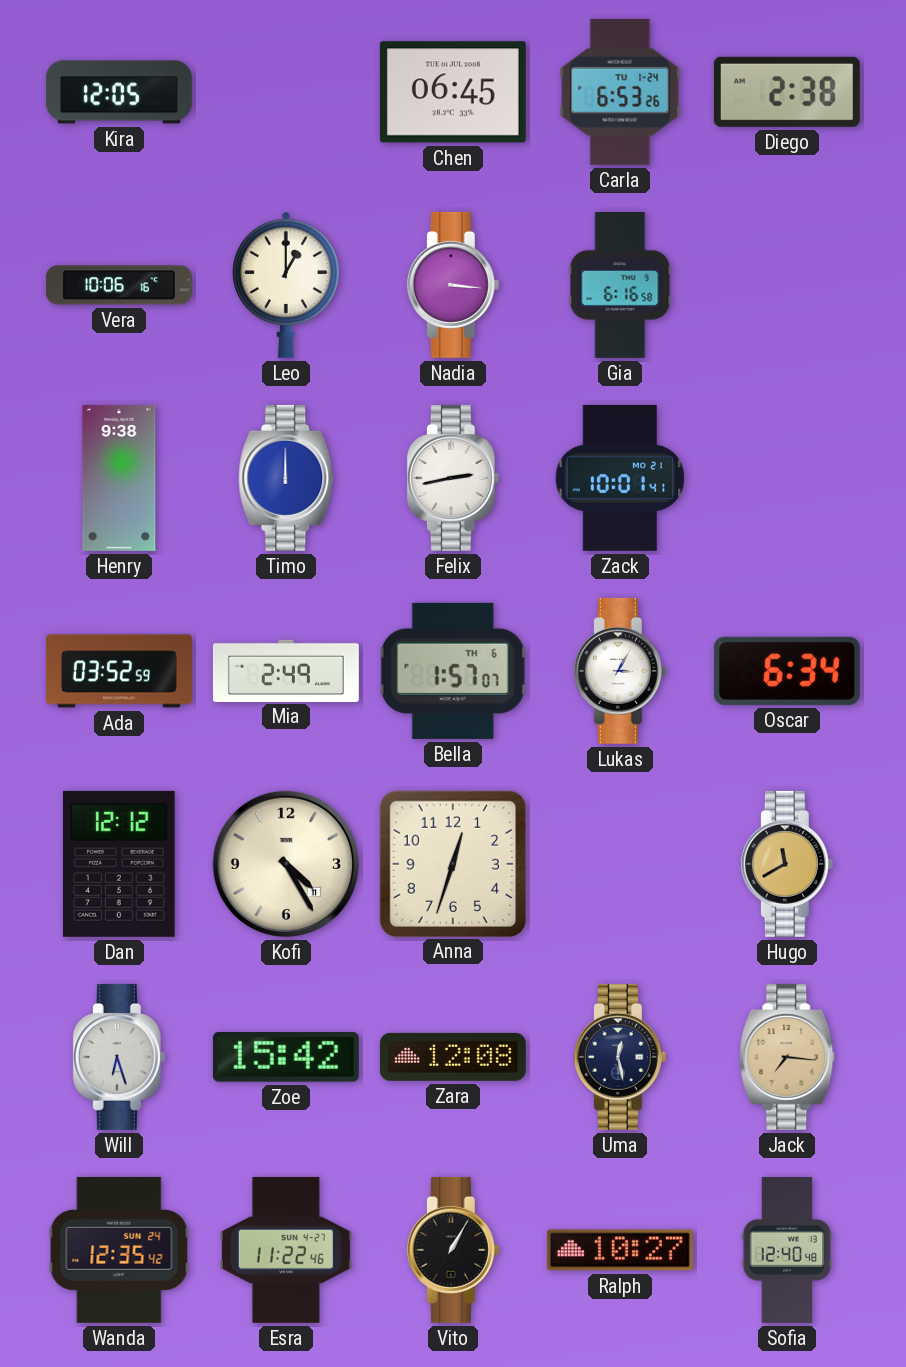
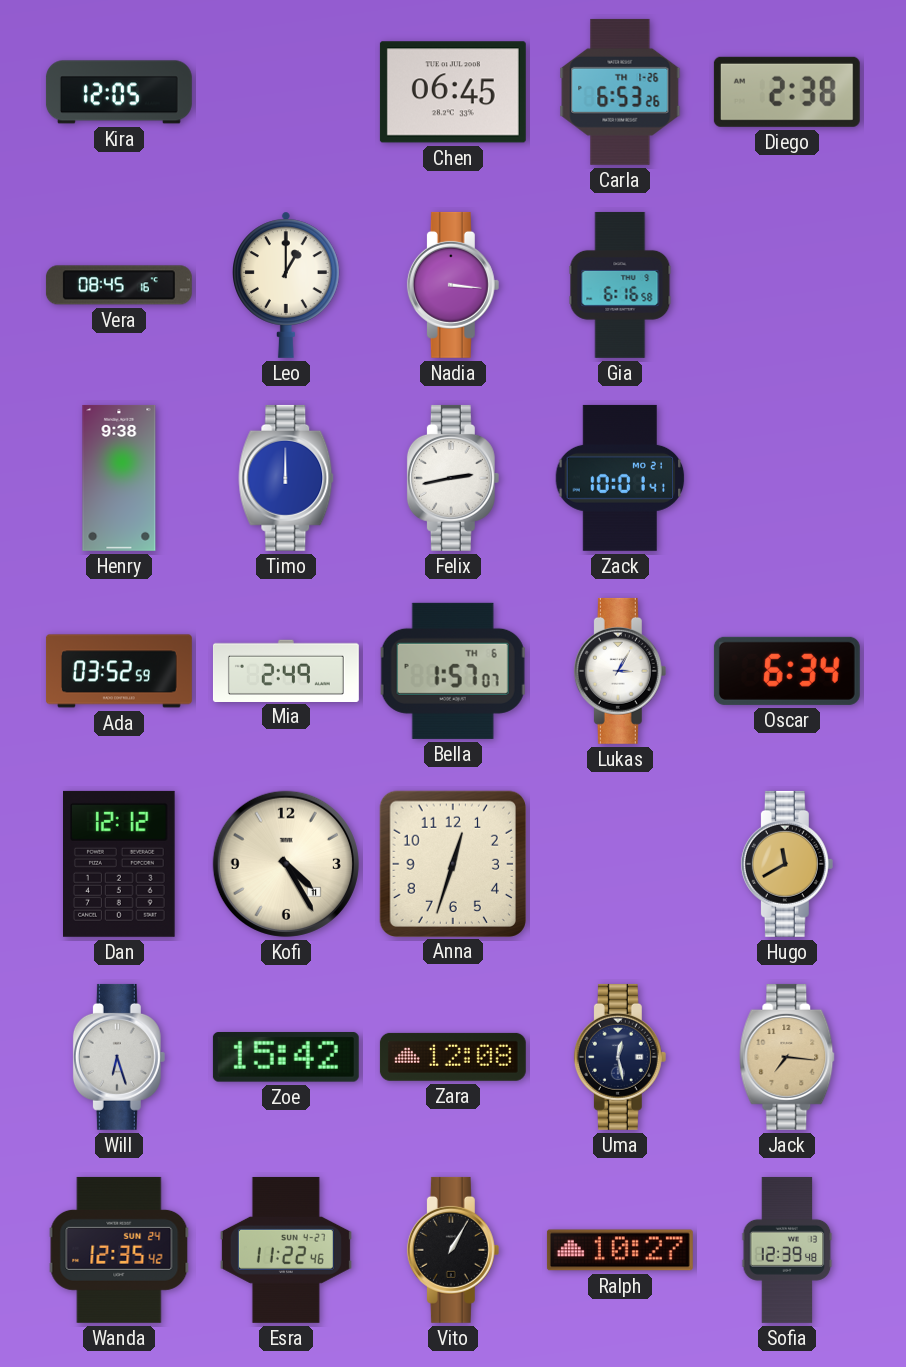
Carla date: TU 1-24 -> TH 1-26
Vera: 10:06 -> 08:45
Sofia: 12:40 -> 12:39
